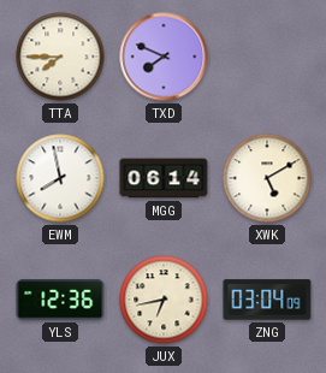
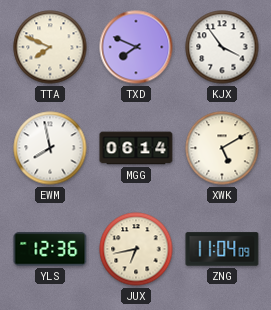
TTA: 7:45 -> 7:49
KJX: none -> 3:54
ZNG: 03:04 -> 11:04
